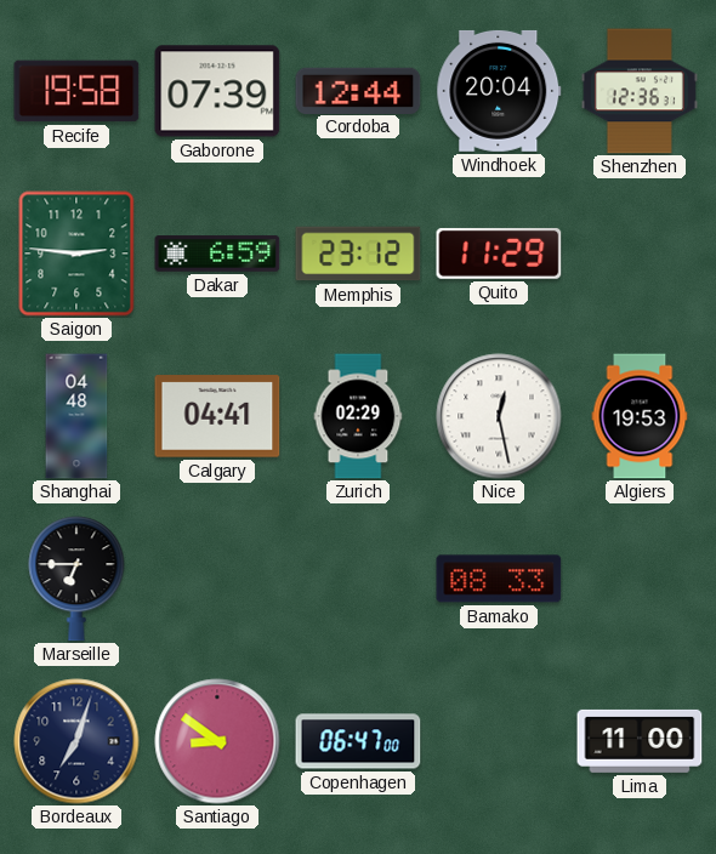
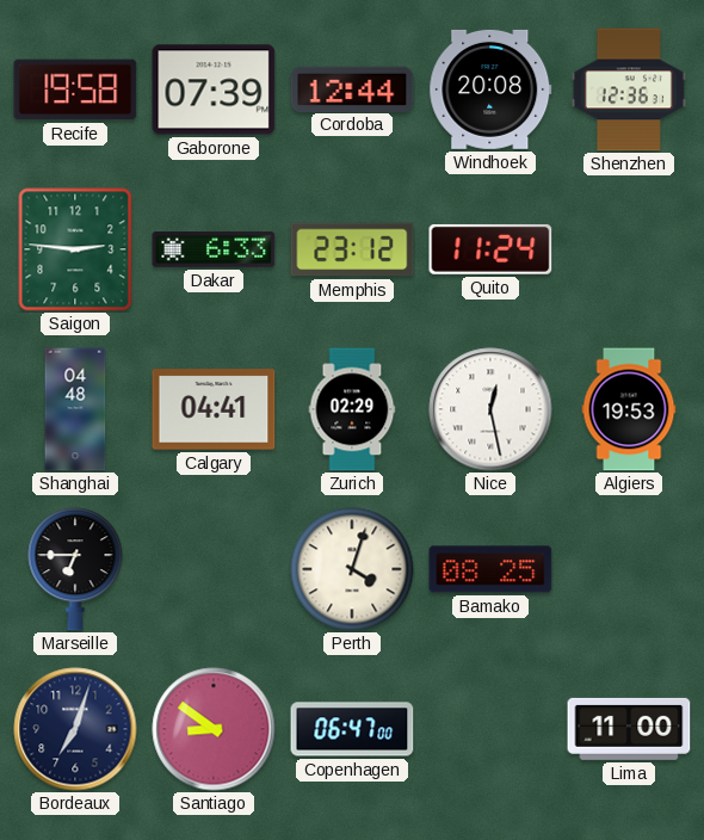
Windhoek: 20:04 -> 20:08
Dakar: 6:59 -> 6:33
Quito: 11:29 -> 11:24
Perth: none -> 4:03
Bamako: 08:33 -> 08:25
